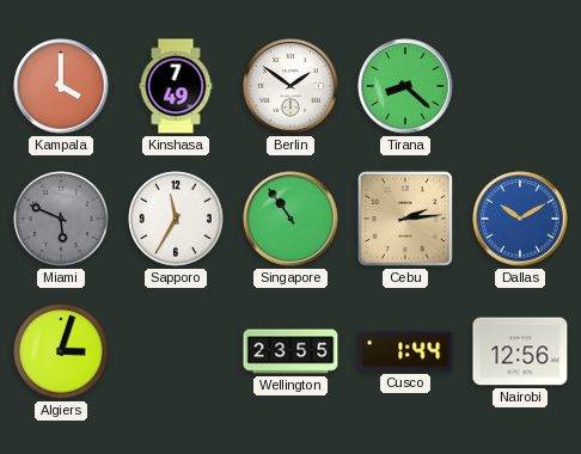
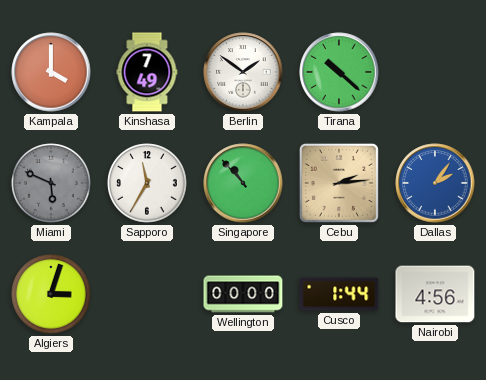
Tirana: 8:22 -> 10:22
Singapore: 10:54 -> 10:53
Dallas: 10:10 -> 2:06
Wellington: 23:55 -> 00:00
Nairobi: 12:56 -> 4:56
